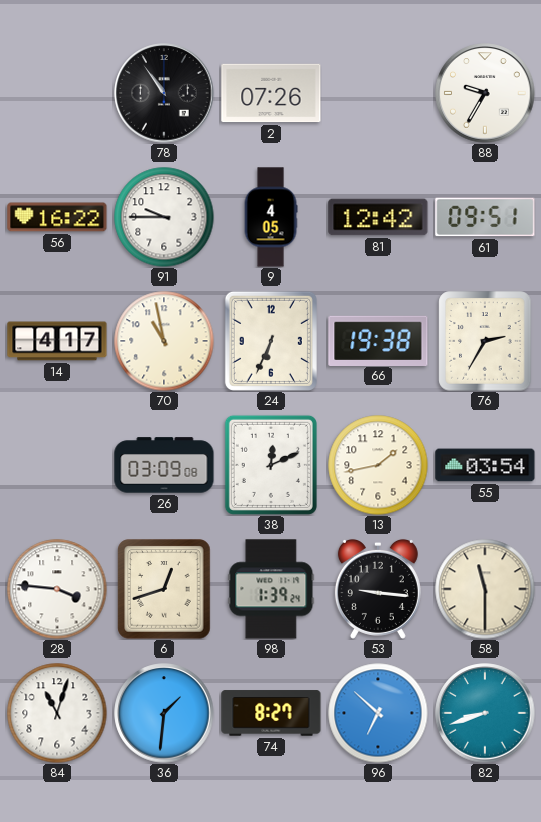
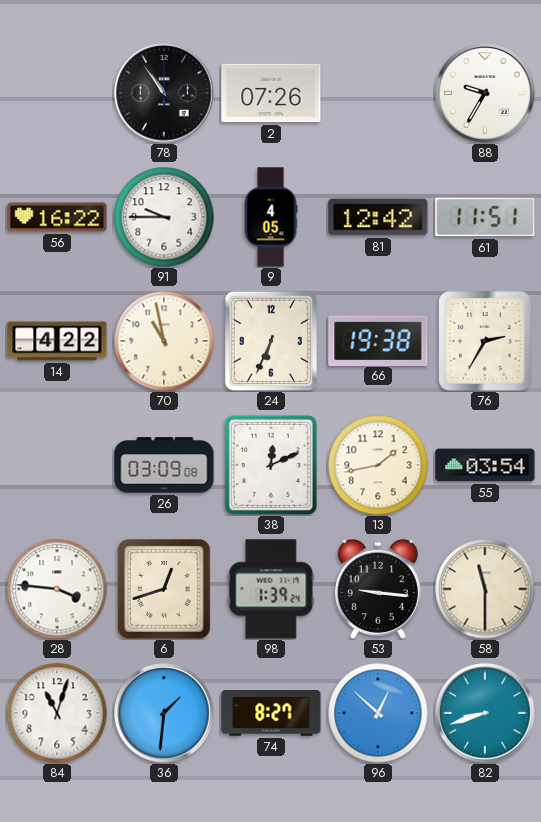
61: 09:51 -> 11:51
14: 4:17 -> 4:22
96: 6:52 -> 12:52
